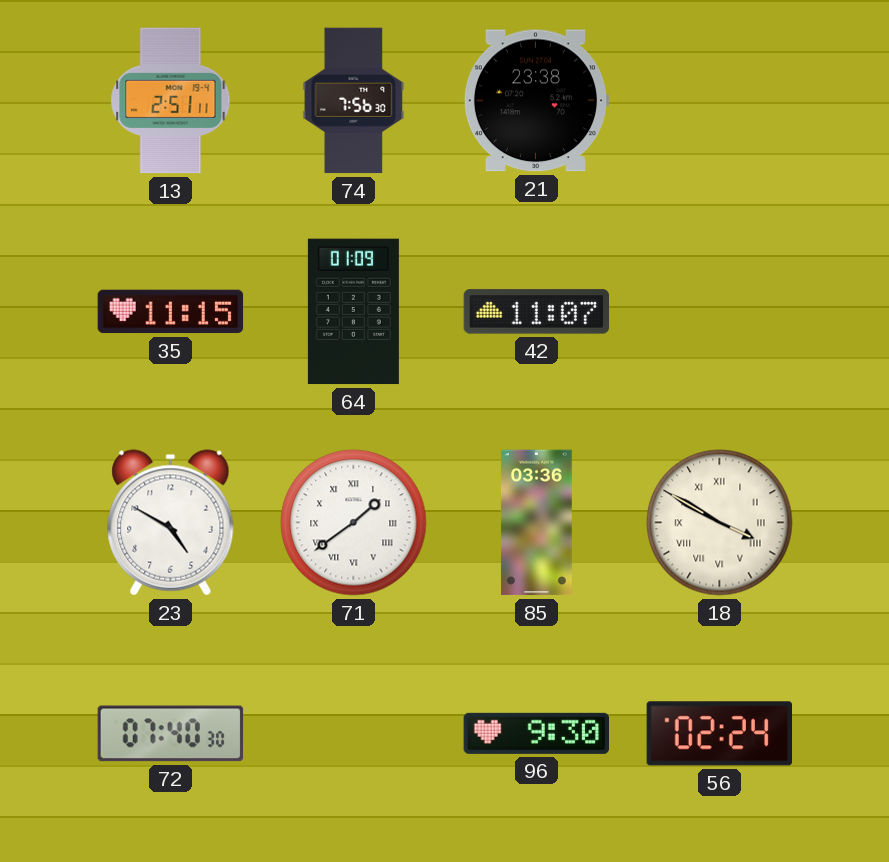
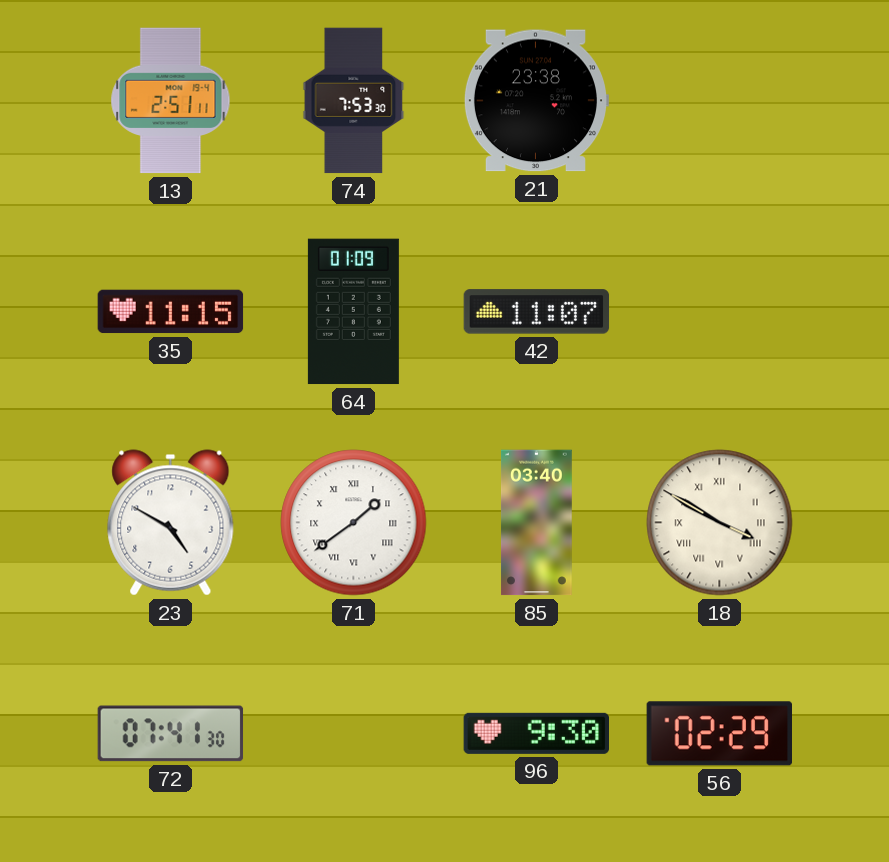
74: 7:56 -> 7:53
85: 03:36 -> 03:40
72: 07:40 -> 07:41
56: 02:24 -> 02:29
